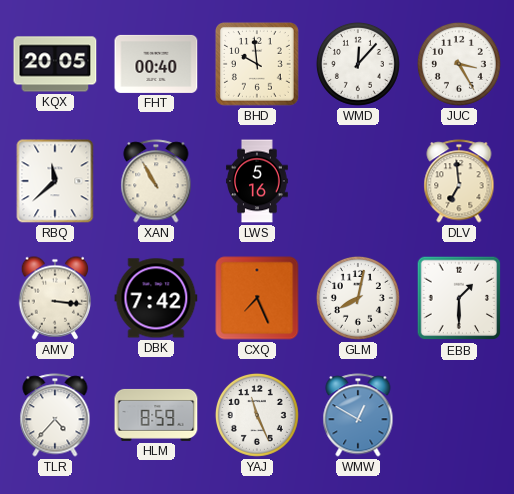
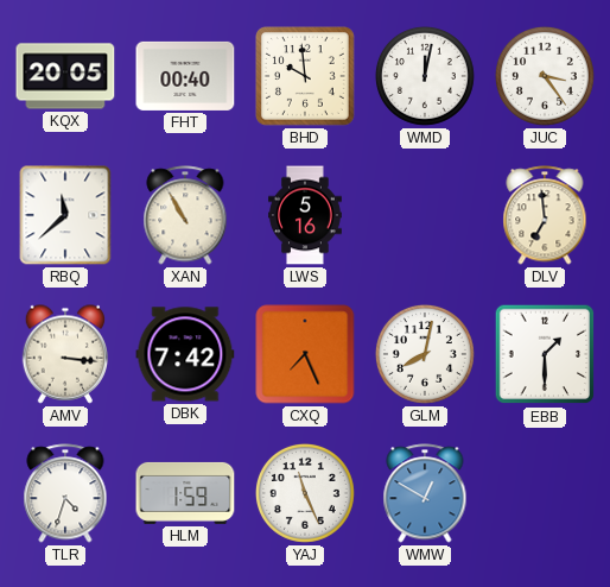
WMD: 12:07 -> 12:02
JUC: 3:25 -> 3:24
TLR: 4:37 -> 4:33
HLM: 8:59 -> 1:59
